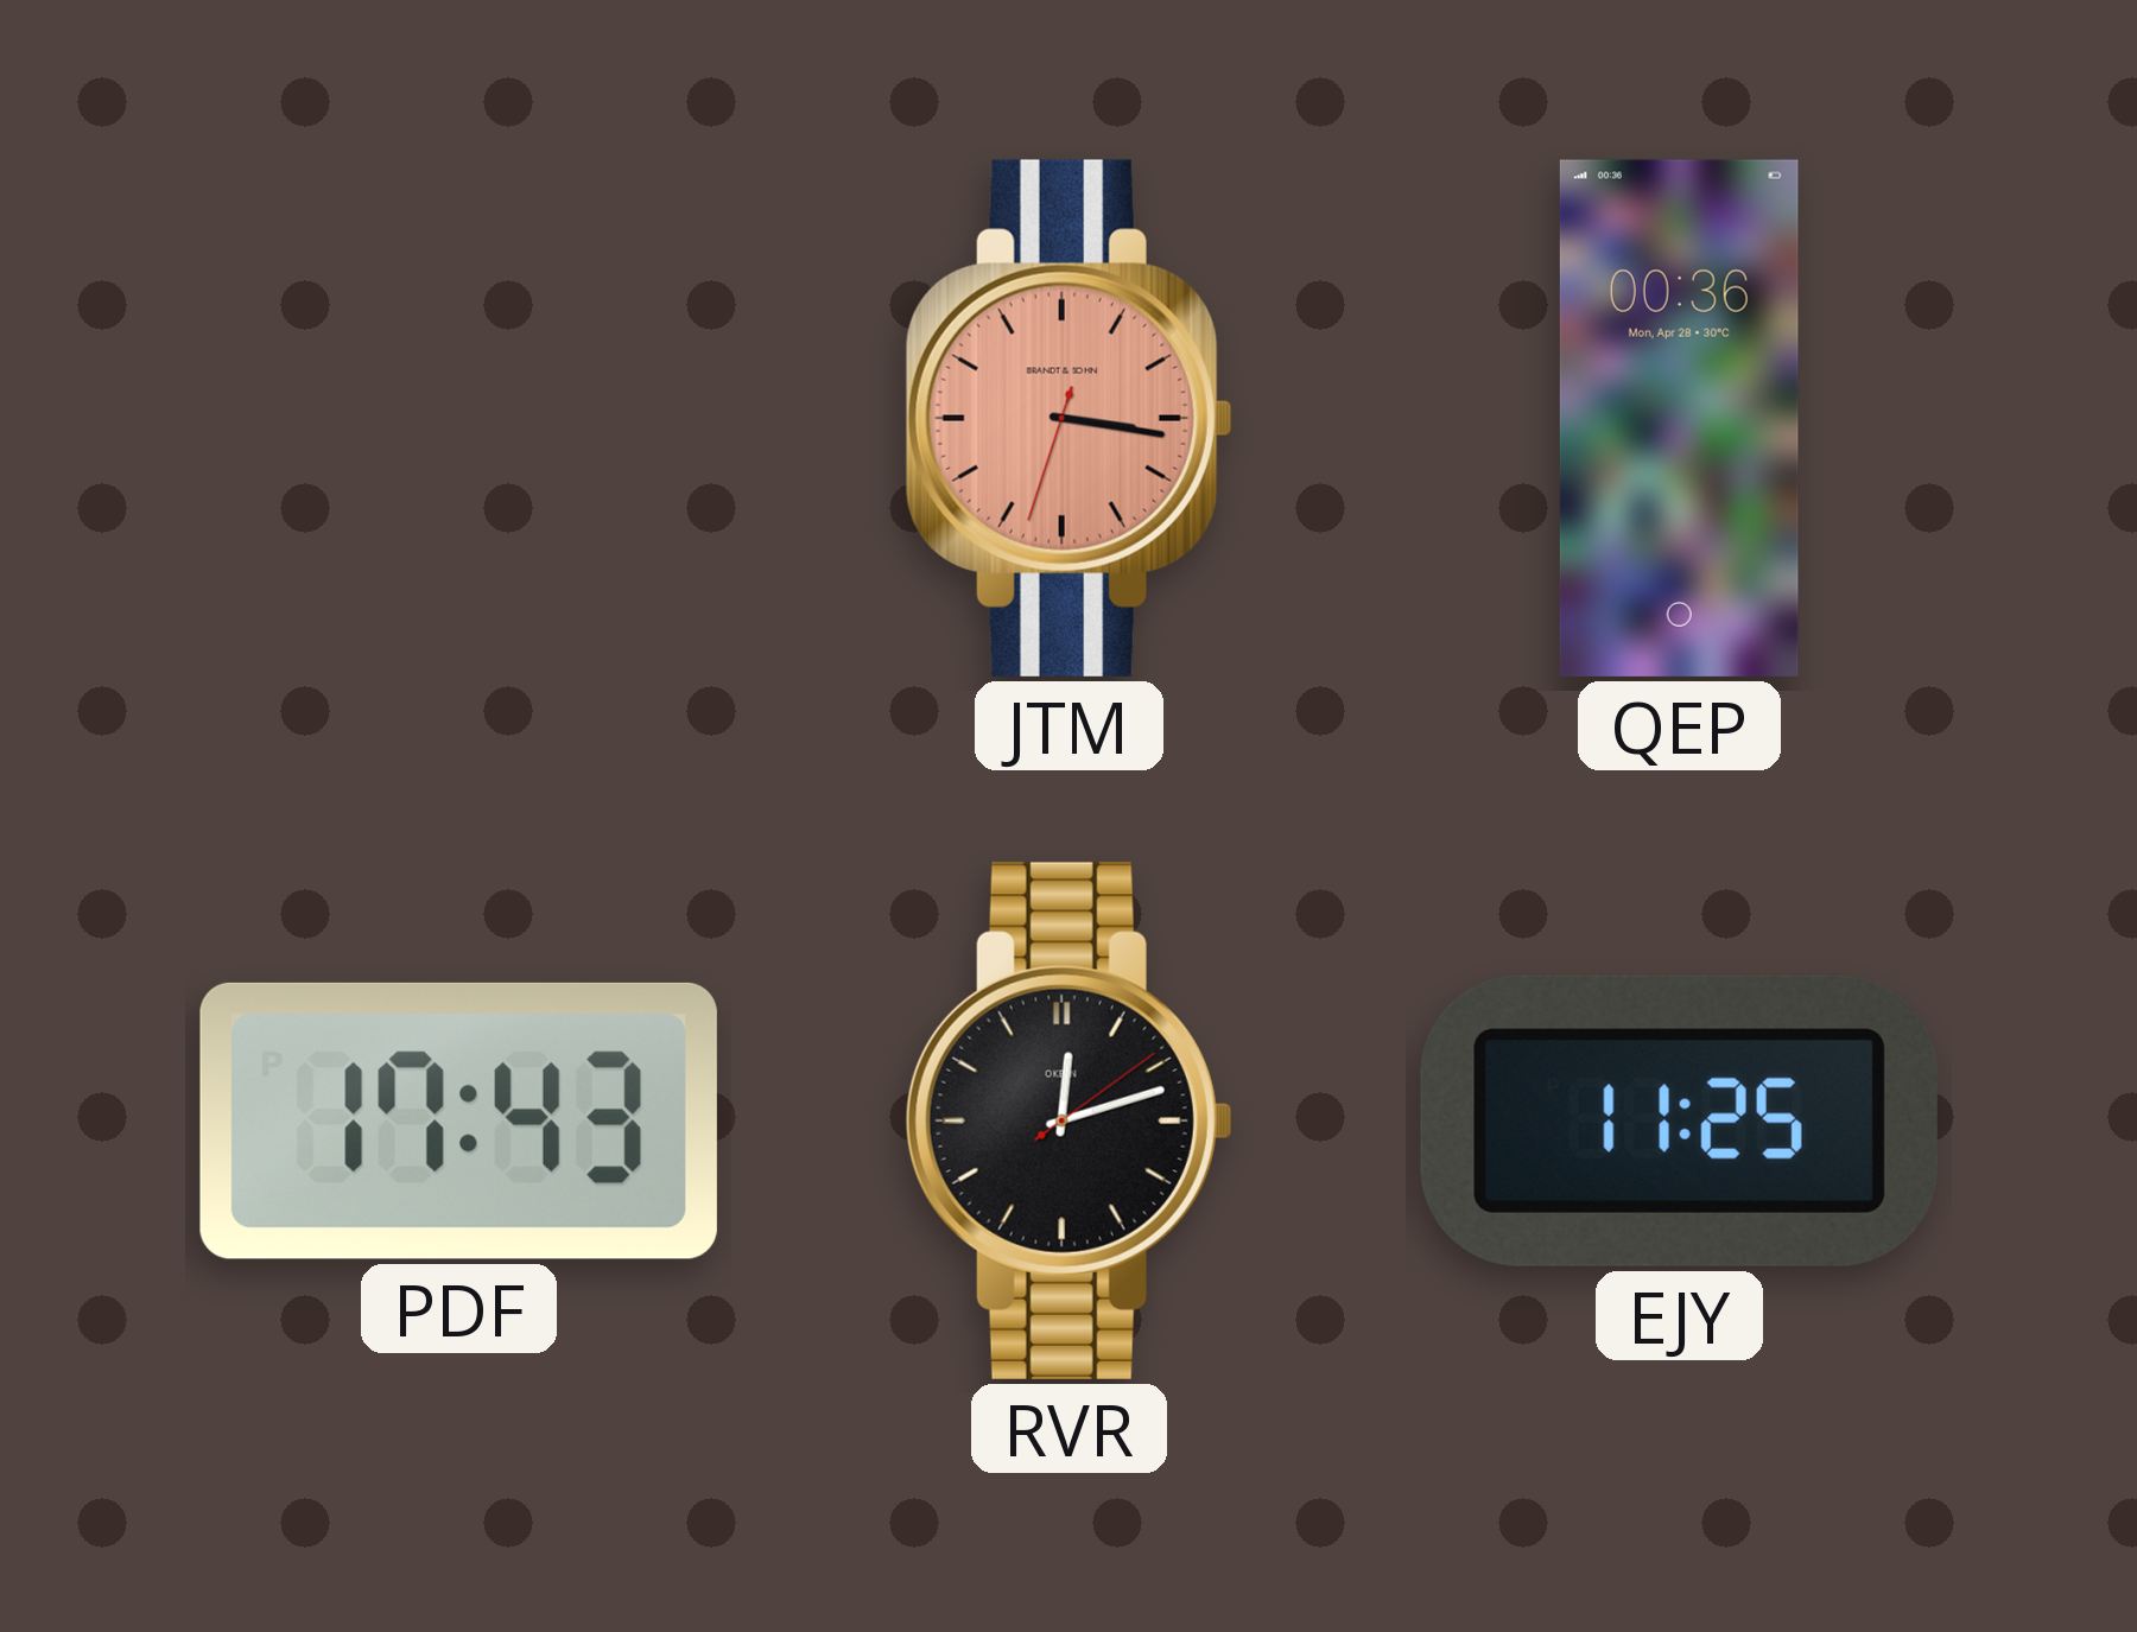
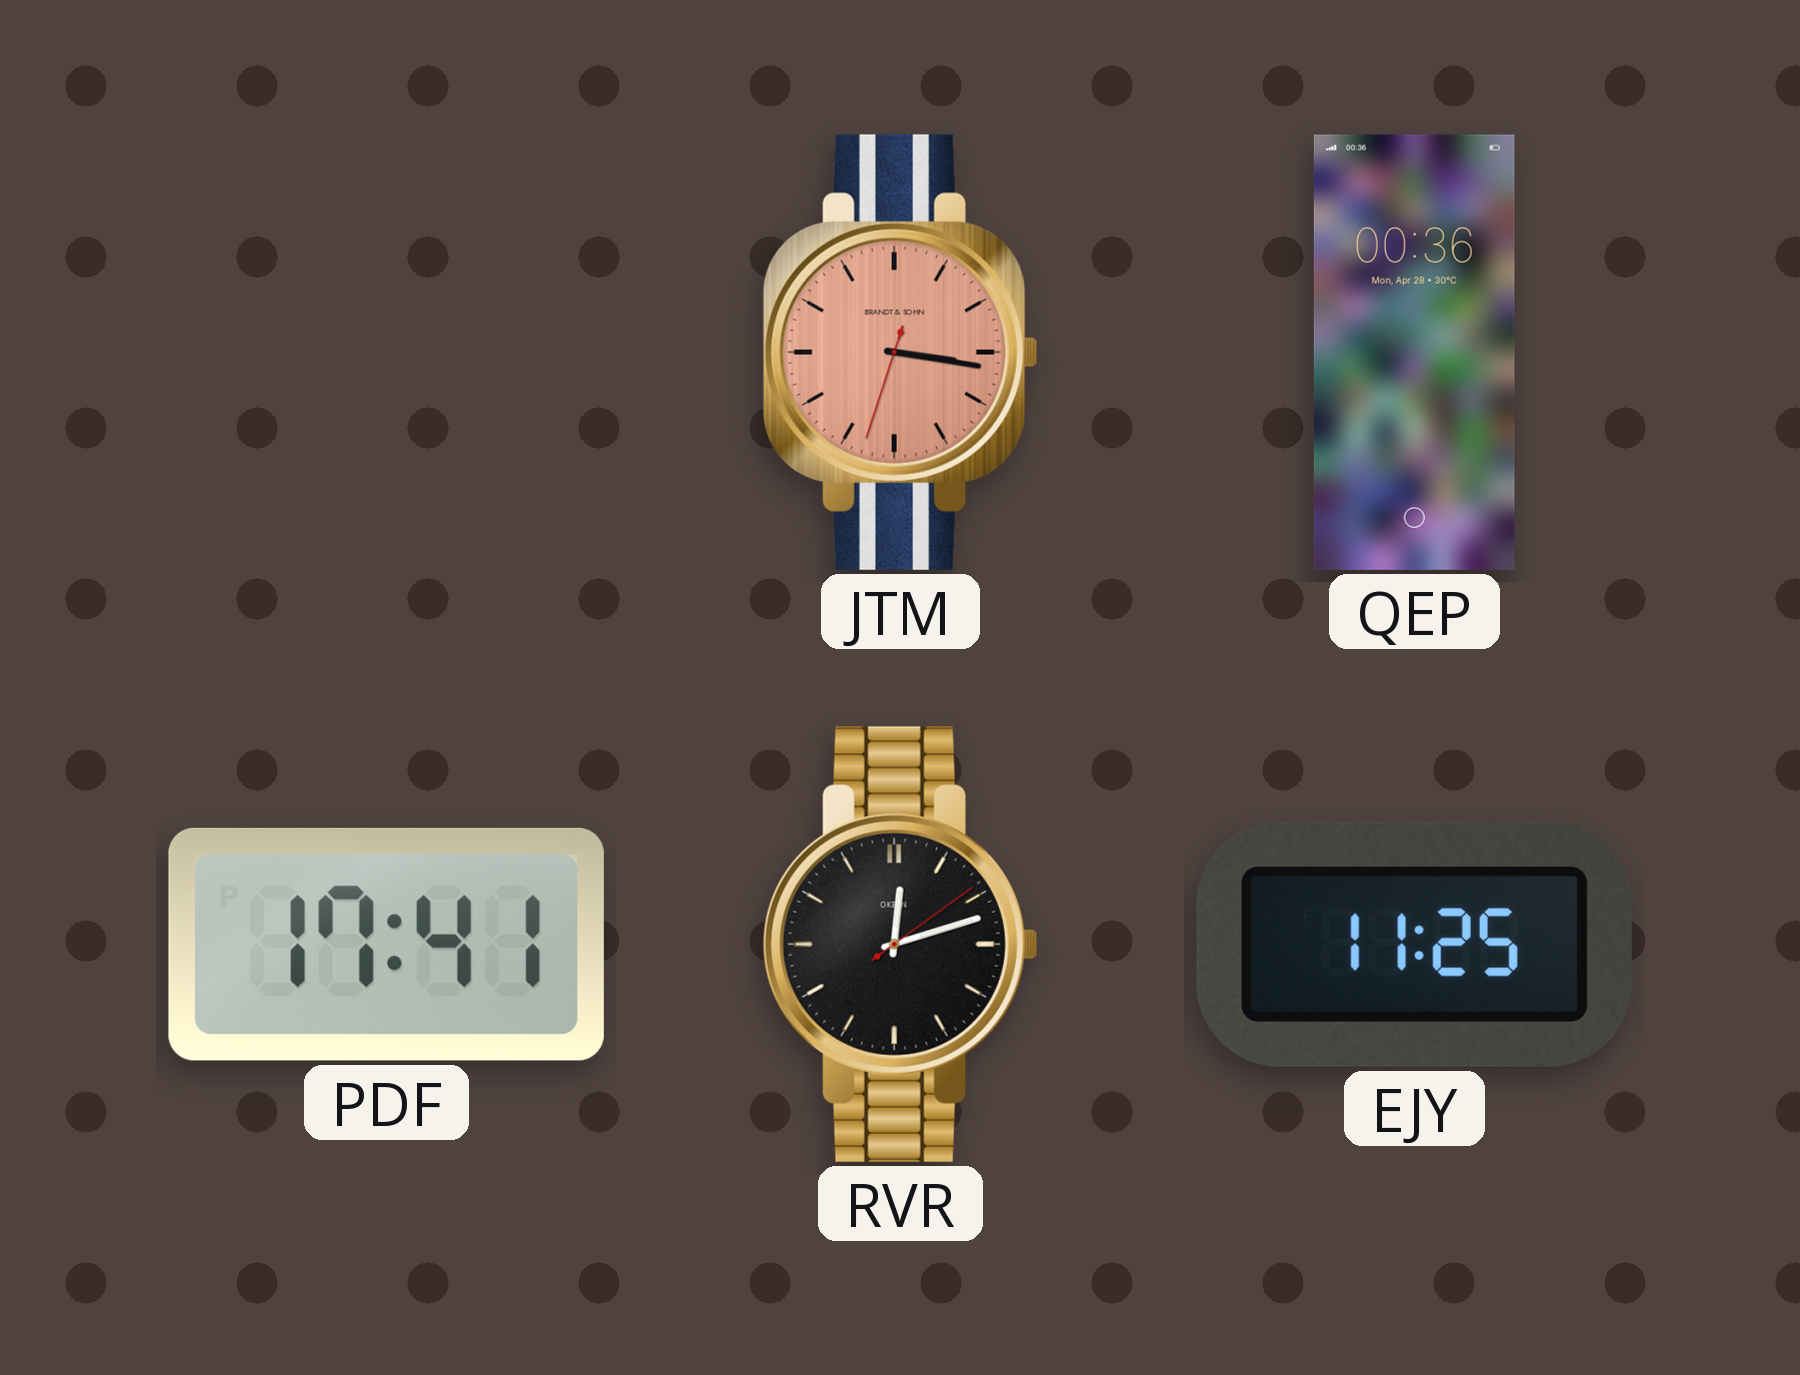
PDF: 17:43 -> 17:41
